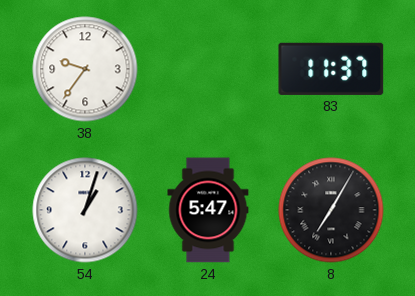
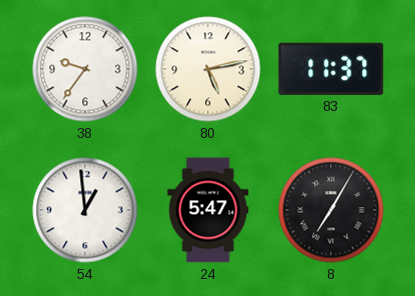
80: none -> 5:13
54: 1:03 -> 12:59
